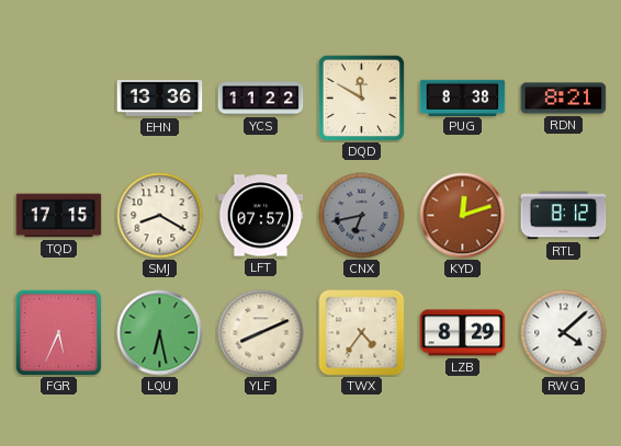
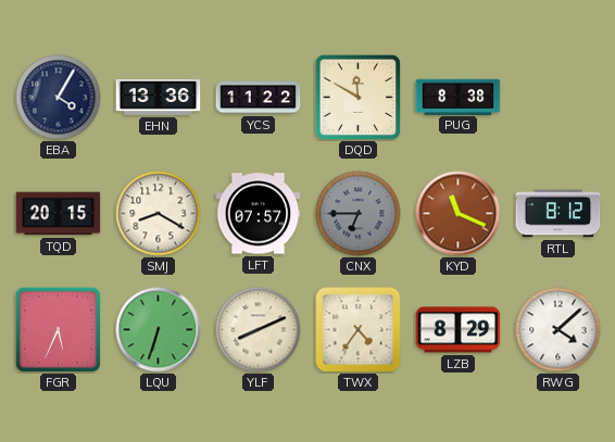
EBA: none -> 4:05
RDN: 8:21 -> none
TQD: 17:15 -> 20:15
CNX: 6:43 -> 6:45
KYD: 12:12 -> 11:19
LQU: 6:28 -> 6:33
